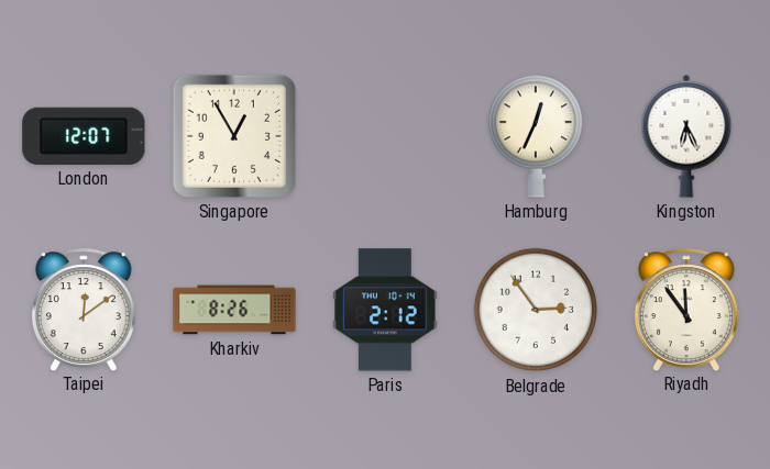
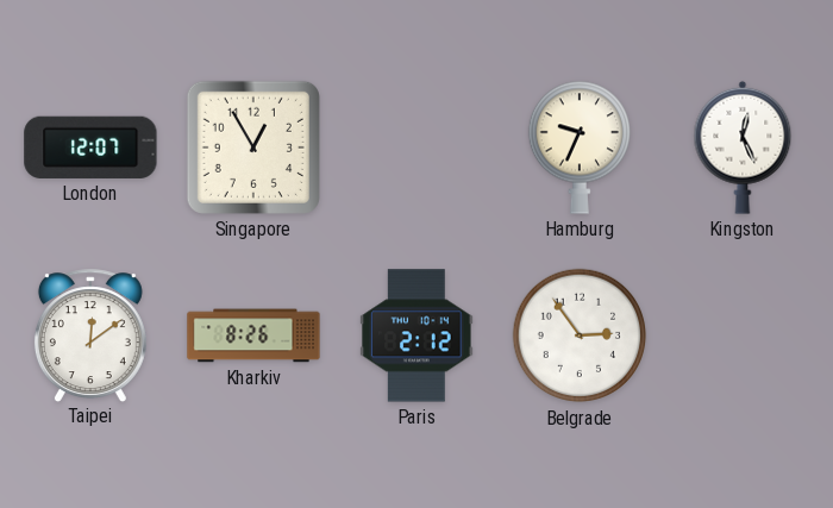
Hamburg: 12:34 -> 9:34
Kingston: 6:26 -> 12:26
Riyadh: 11:54 -> none
